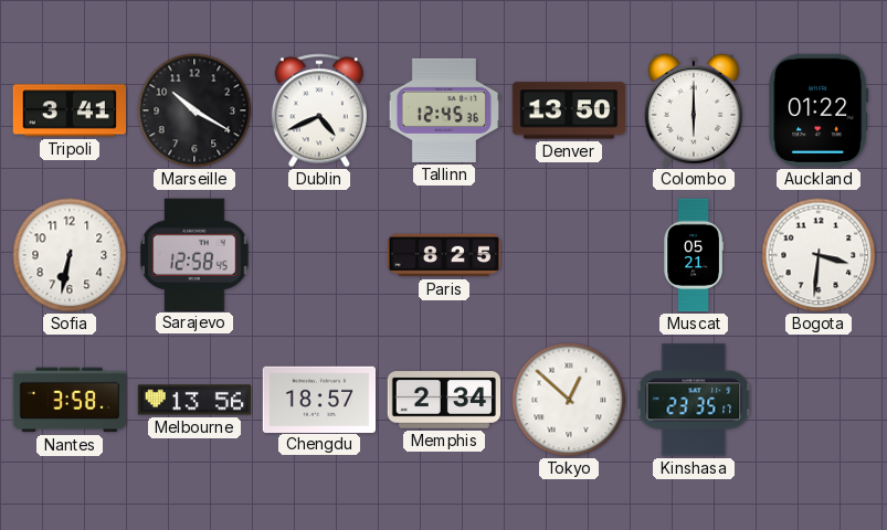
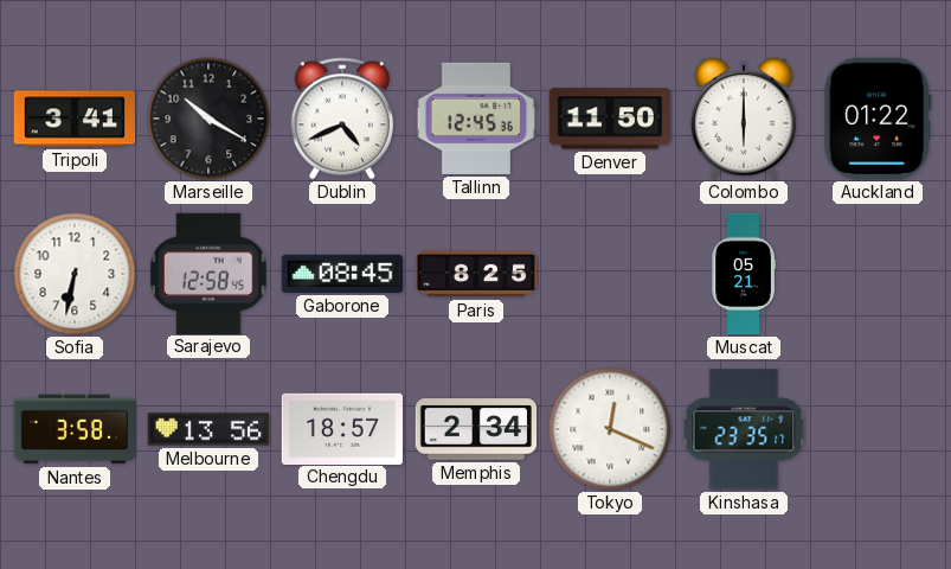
Denver: 13:50 -> 11:50
Gaborone: none -> 08:45
Bogota: 3:31 -> none
Tokyo: 12:52 -> 12:19
